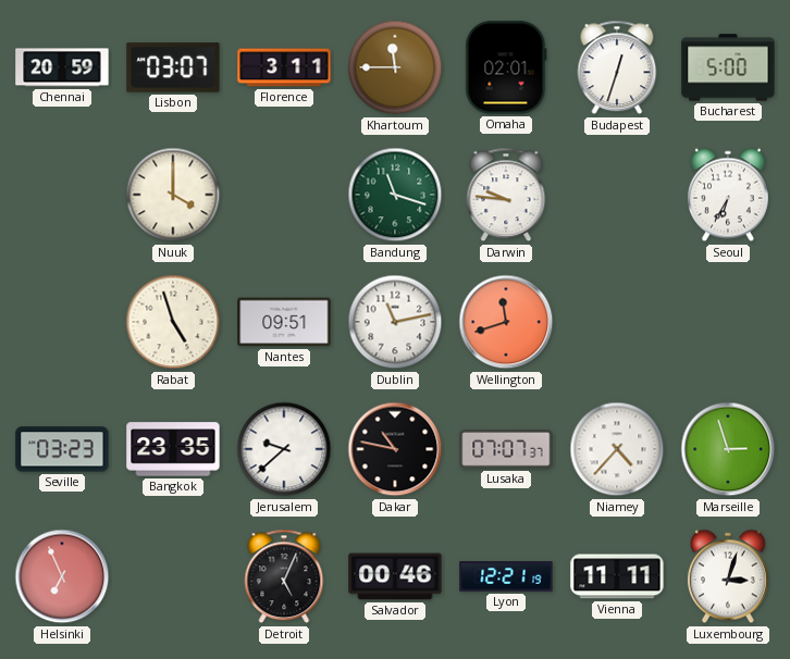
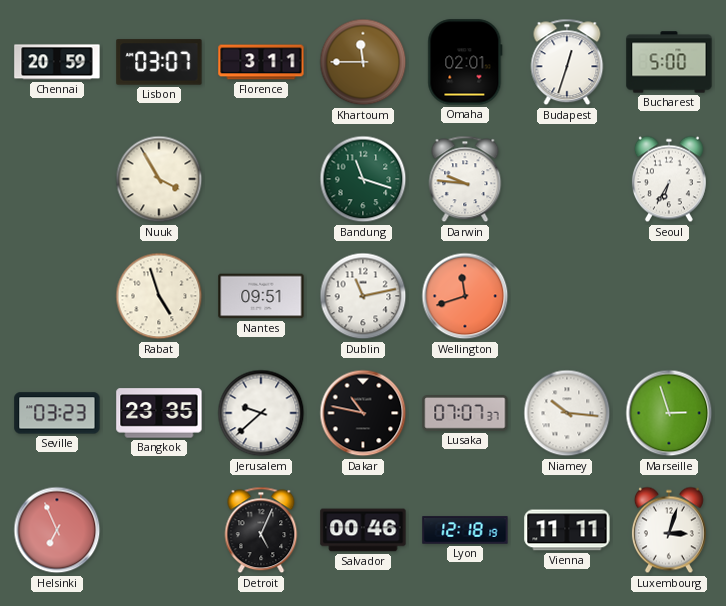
Nuuk: 4:00 -> 3:55
Niamey: 4:37 -> 10:16
Lyon: 12:21 -> 12:18
